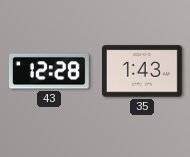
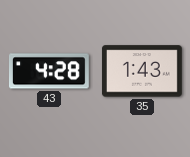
43: 12:28 -> 4:28
